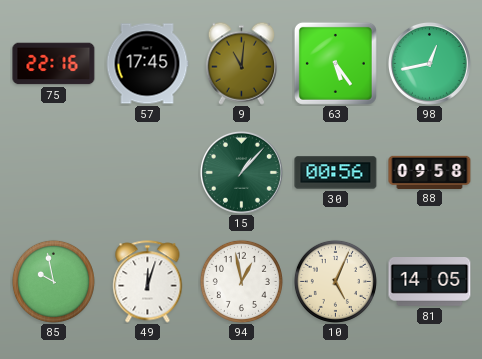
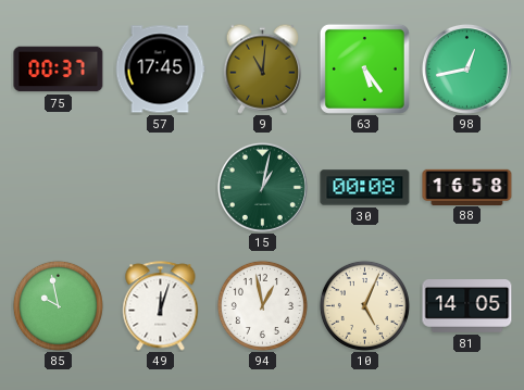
75: 22:16 -> 00:37
15: 1:07 -> 1:02
30: 00:56 -> 00:08
88: 09:58 -> 16:58
